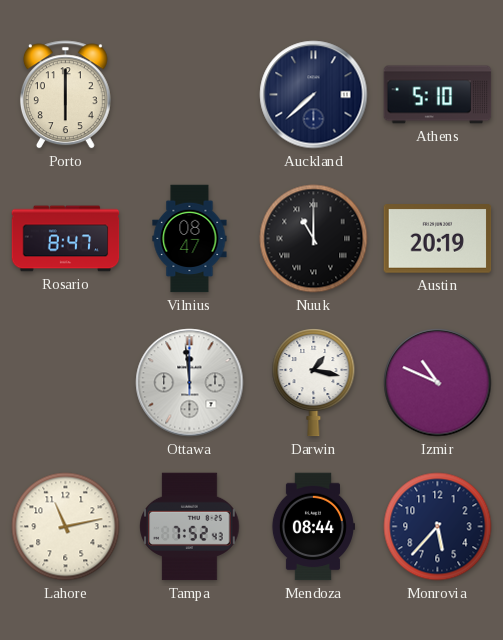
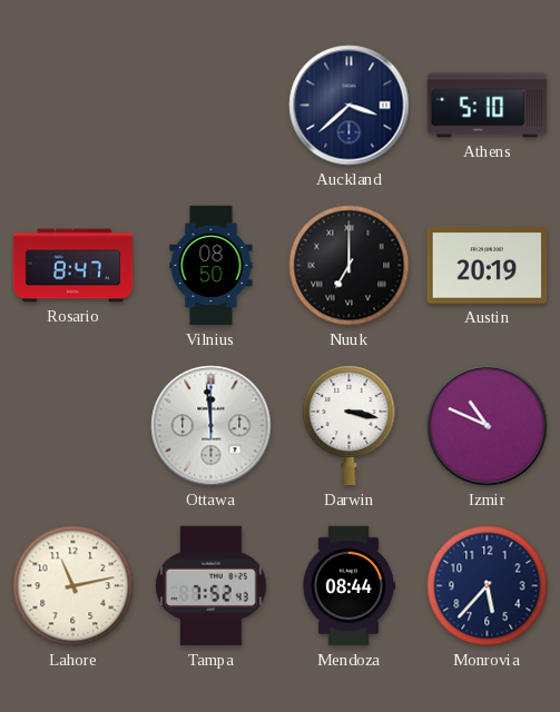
Porto: 6:00 -> none
Auckland: 7:38 -> 3:38
Vilnius: 08:47 -> 08:50
Nuuk: 11:00 -> 7:00
Darwin: 1:17 -> 3:17
